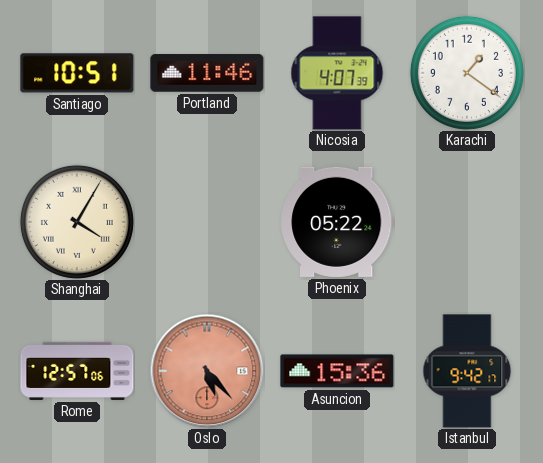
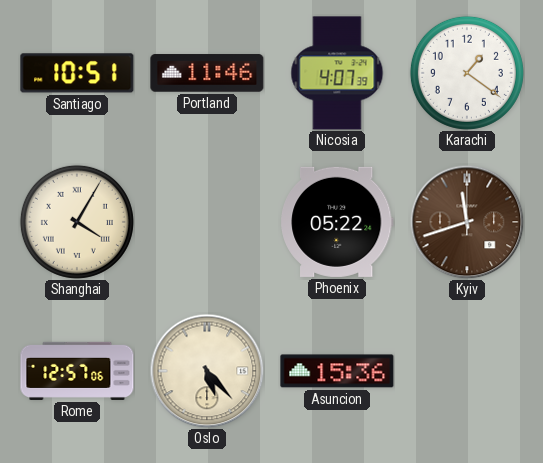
Kyiv: none -> 11:42
Oslo dial: salmon -> cream
Istanbul: 9:42 -> none
